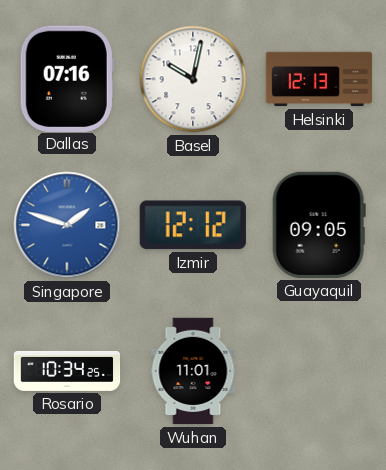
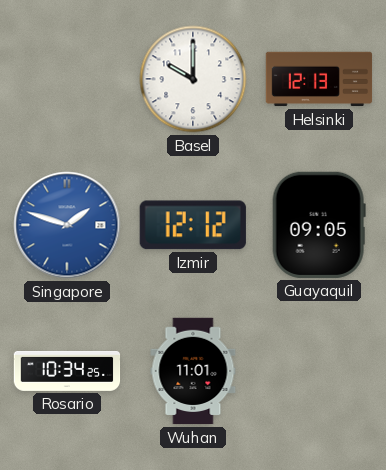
Dallas: 07:16 -> none
Basel: 10:02 -> 10:00
